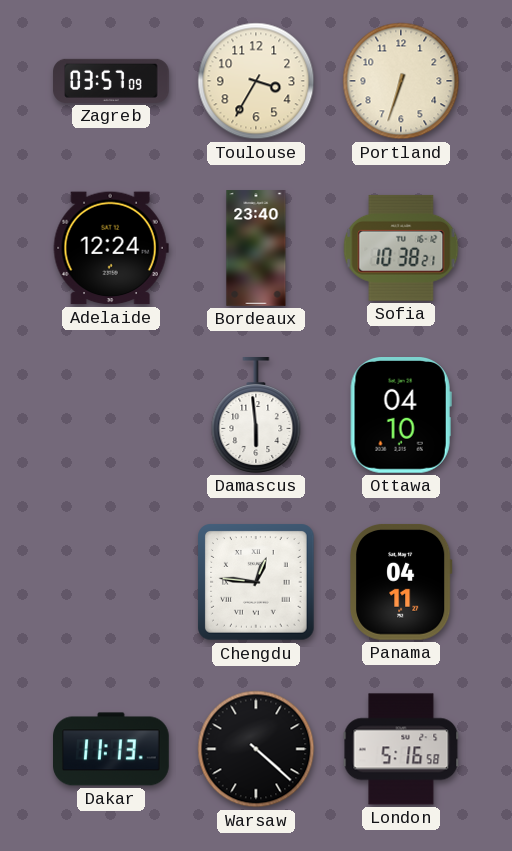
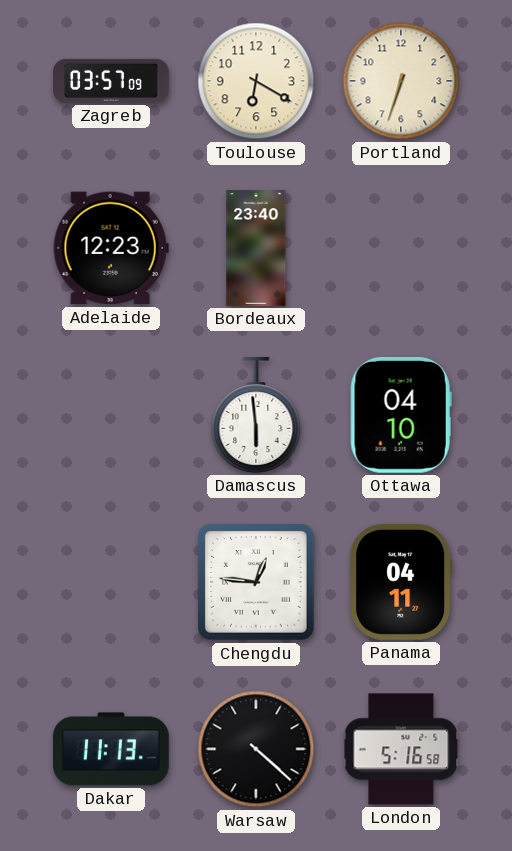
Toulouse: 3:35 -> 6:20
Adelaide: 12:24 -> 12:23
Sofia: 10:38 -> none
